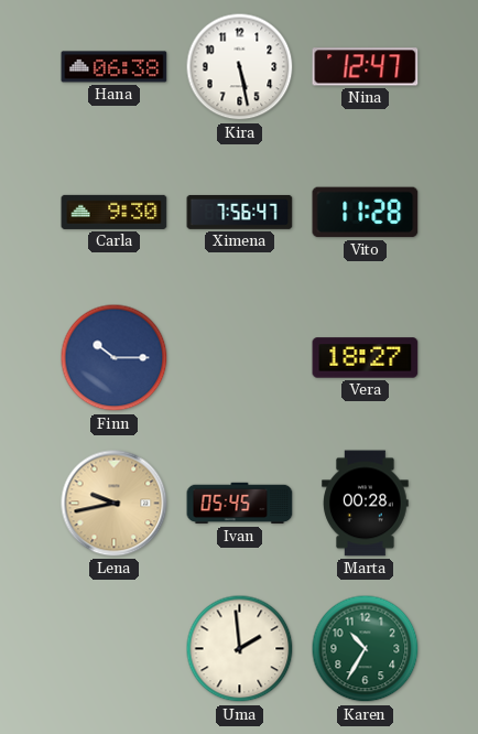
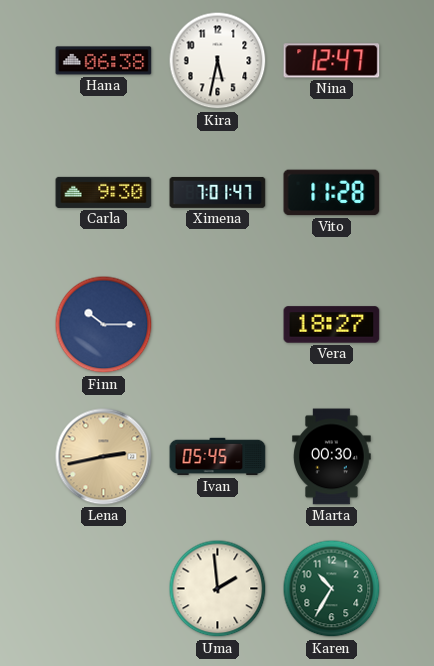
Kira: 5:28 -> 5:32
Ximena: 7:56 -> 7:01
Lena: 9:43 -> 2:43
Marta: 00:28 -> 00:30
